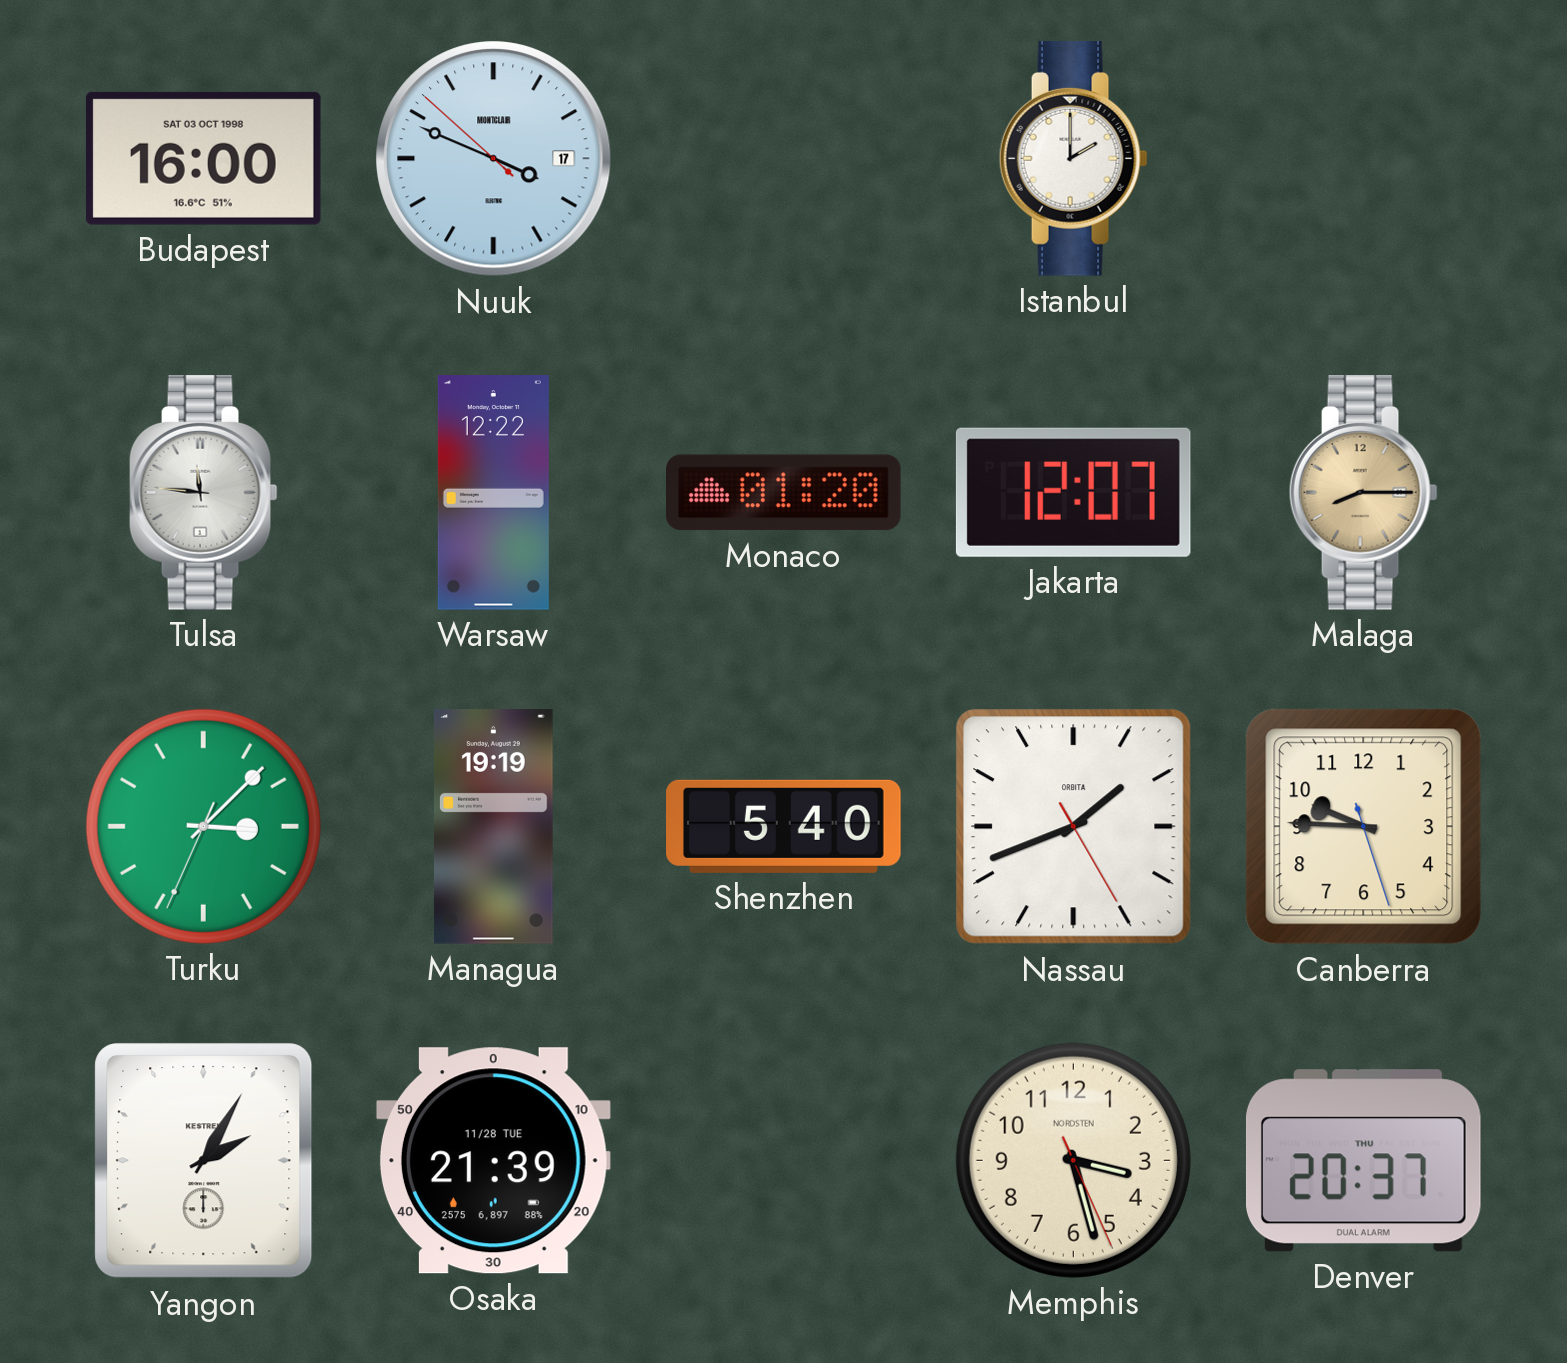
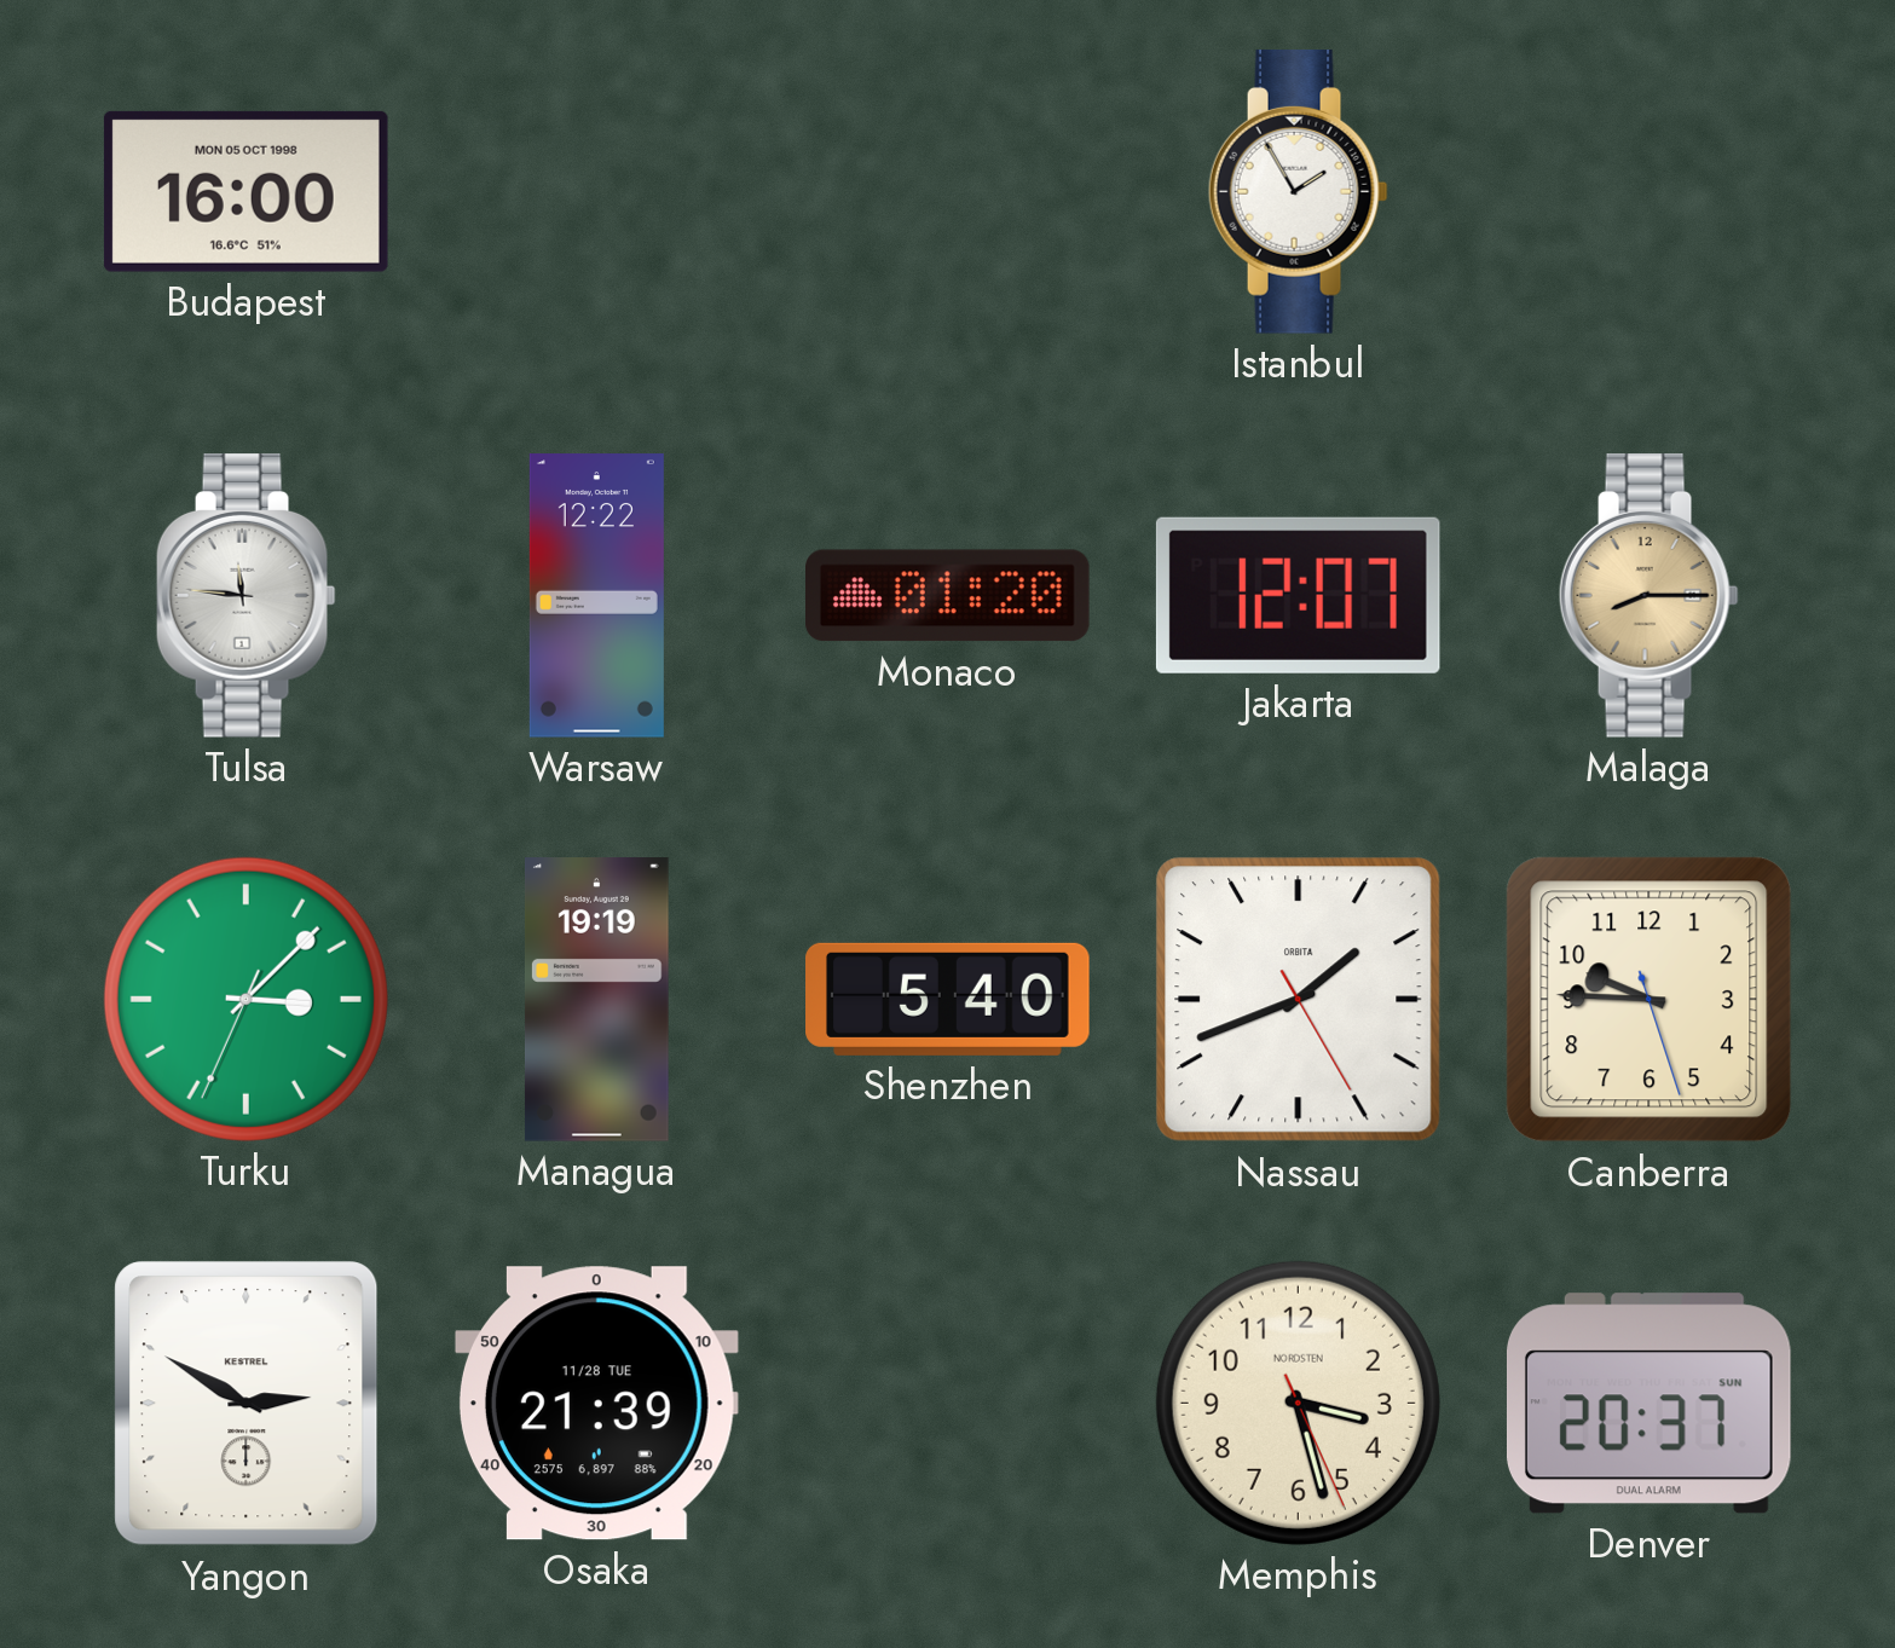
Budapest date: SAT 03 OCT 1998 -> MON 05 OCT 1998
Nuuk: 3:48 -> none
Istanbul: 2:00 -> 1:55
Yangon: 2:05 -> 2:50
Denver date: THU -> SUN
